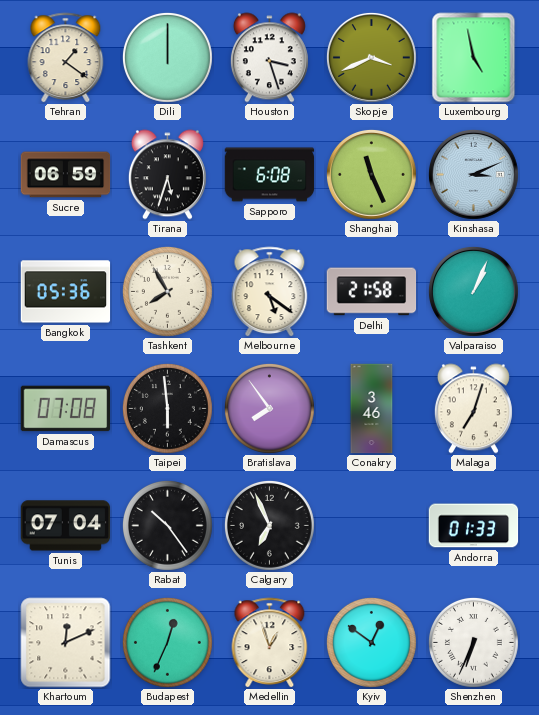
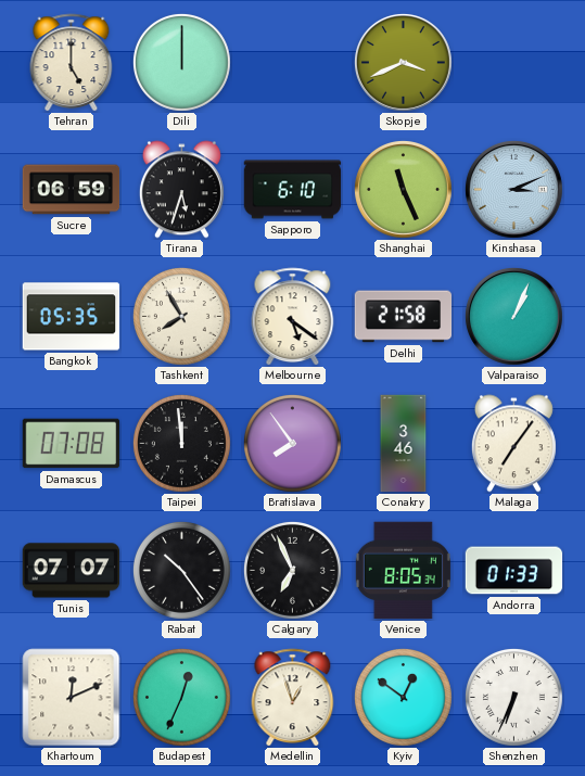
Tehran: 1:21 -> 5:00
Houston: 3:27 -> none
Luxembourg: 4:58 -> none
Sapporo: 6:08 -> 6:10
Bangkok: 05:36 -> 05:35
Taipei: 5:59 -> 11:59
Malaga: 7:03 -> 7:06
Tunis: 07:04 -> 07:07
Venice: none -> 8:05
